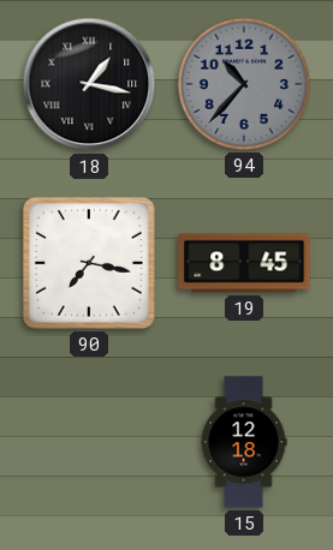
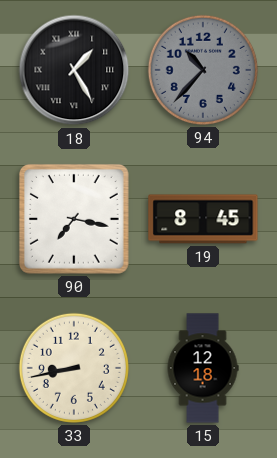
18: 1:17 -> 1:25
33: none -> 8:43
